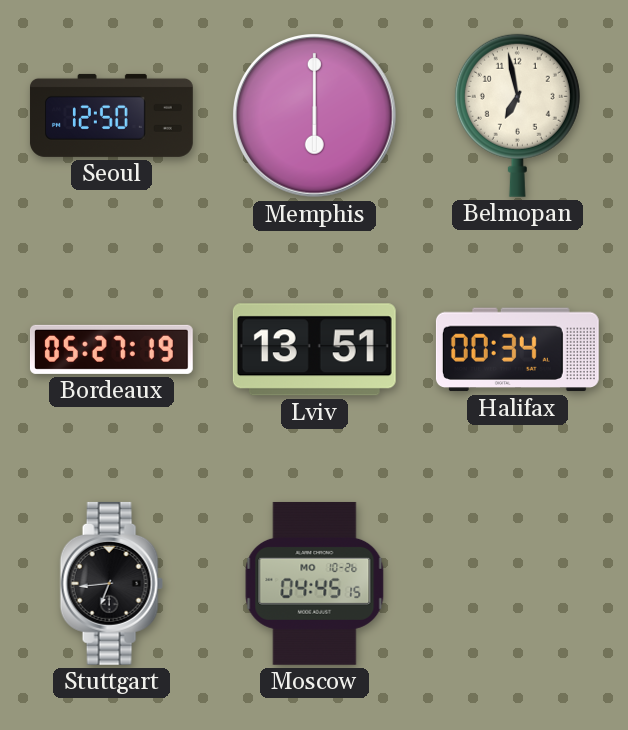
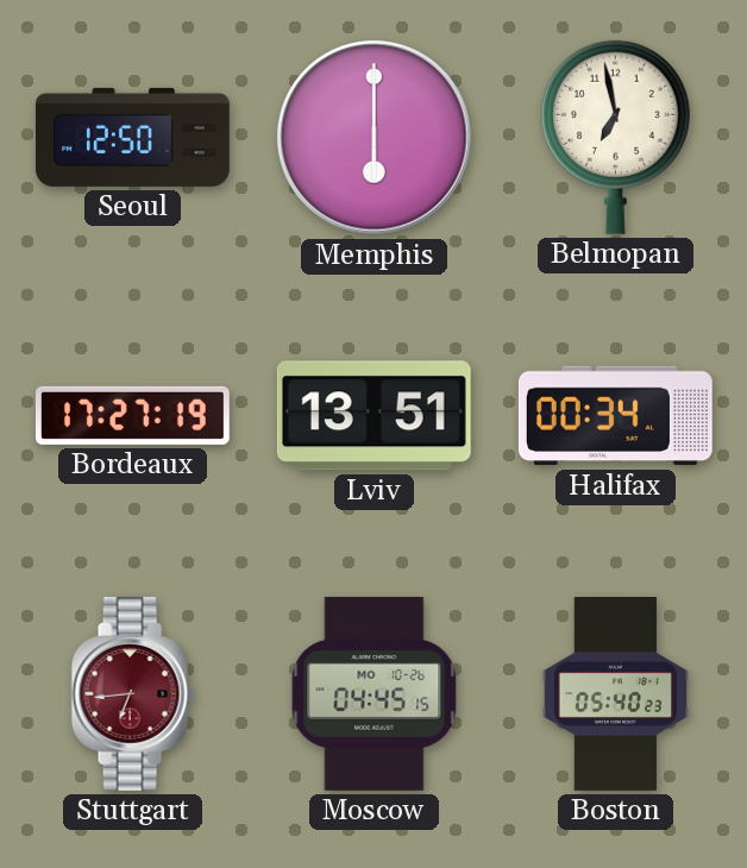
Bordeaux: 05:27 -> 17:27
Stuttgart dial: black -> burgundy
Boston: none -> 05:40
